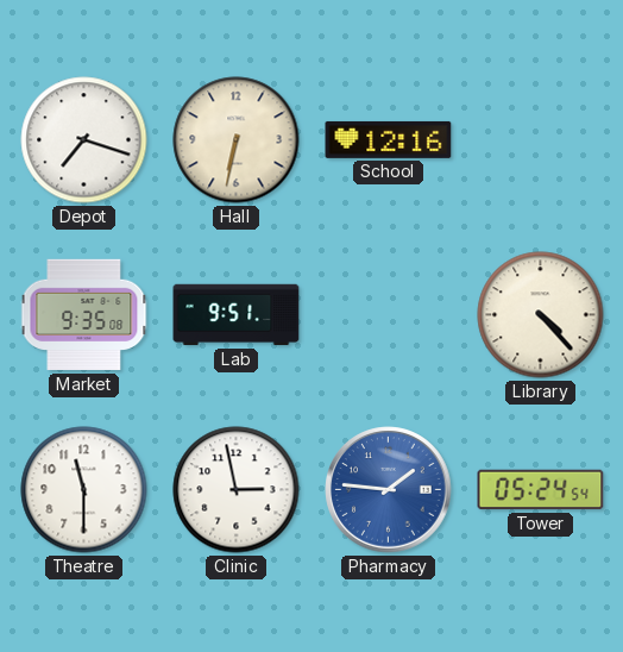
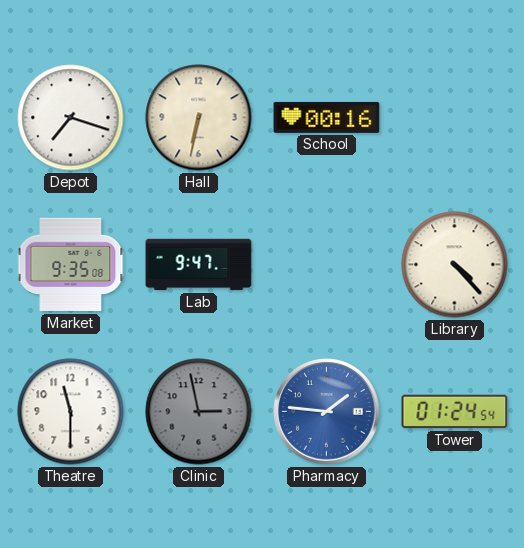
School: 12:16 -> 00:16
Lab: 9:51 -> 9:47
Clinic dial: white -> grey
Tower: 05:24 -> 01:24
